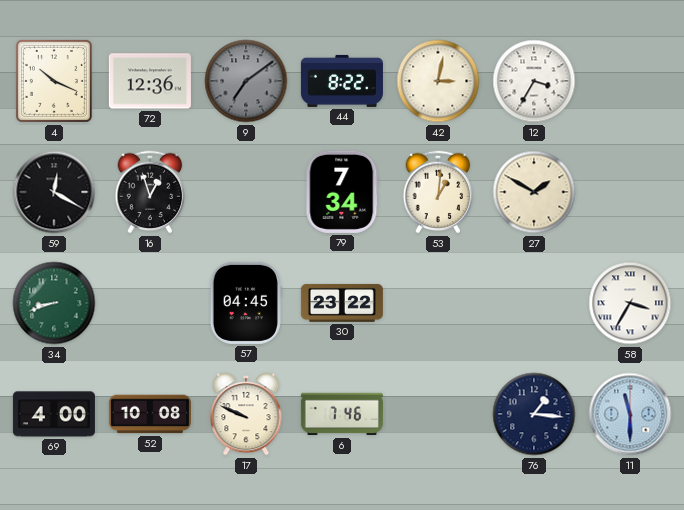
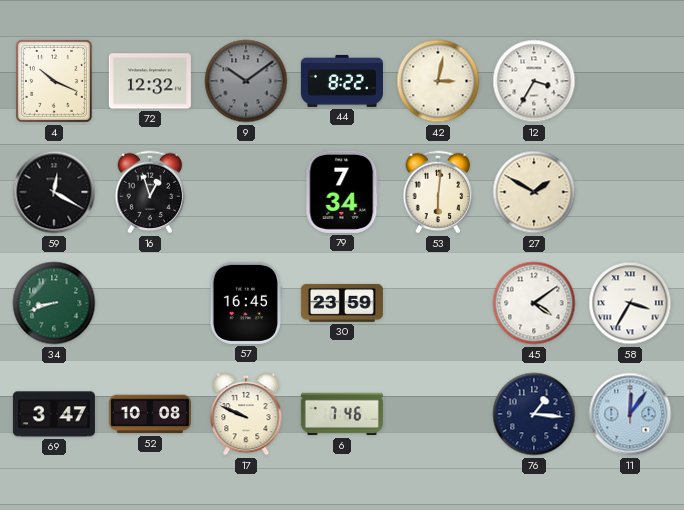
72: 12:36 -> 12:32
9: 7:09 -> 10:09
53: 1:01 -> 6:01
57: 04:45 -> 16:45
30: 23:22 -> 23:59
45: none -> 4:09
69: 4:00 -> 3:47
11: 11:30 -> 12:06
